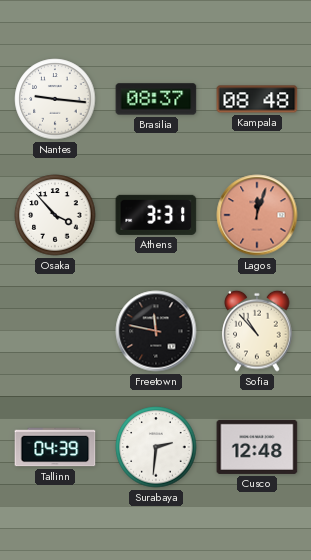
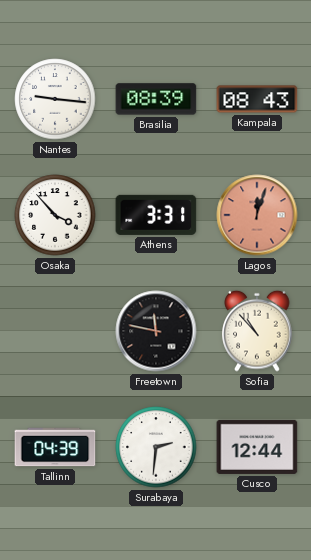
Brasilia: 08:37 -> 08:39
Kampala: 08:48 -> 08:43
Cusco: 12:48 -> 12:44
